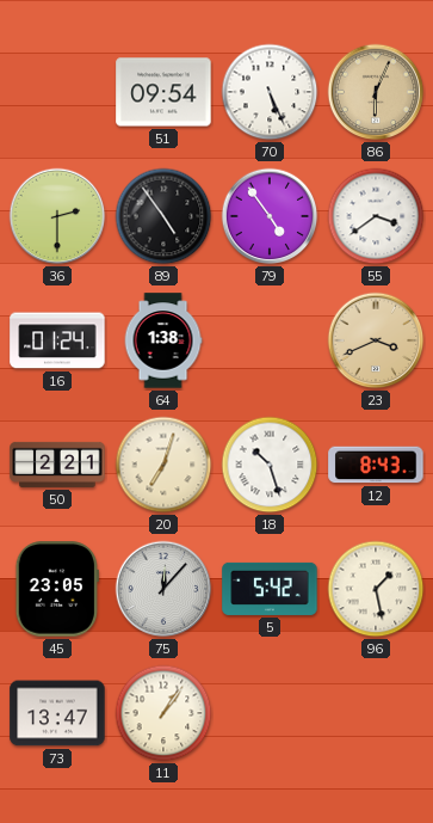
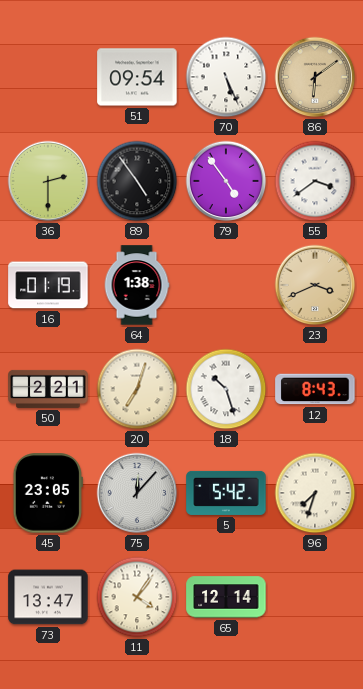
86: 6:04 -> 6:09
16: 01:24 -> 01:19
96: 1:28 -> 7:33
11: 1:06 -> 4:06
65: none -> 12:14
